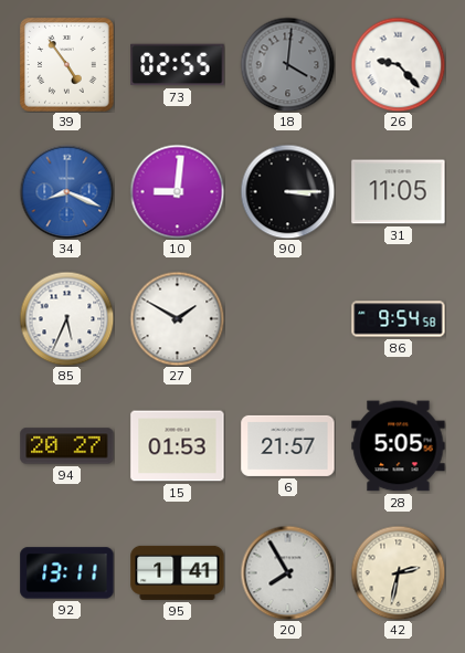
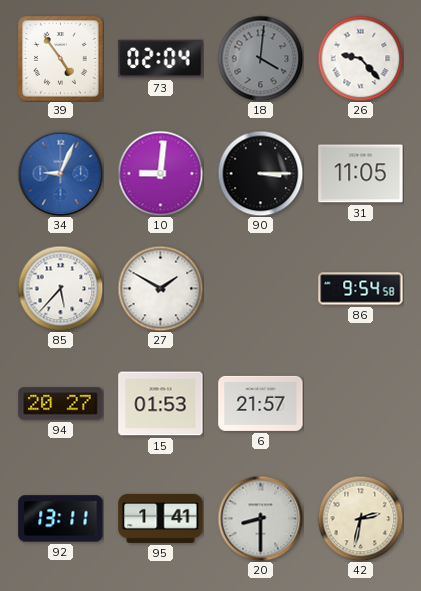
73: 02:55 -> 02:04
34: 8:19 -> 9:04
85: 5:34 -> 5:37
28: 5:05 -> none
20: 7:55 -> 8:30
